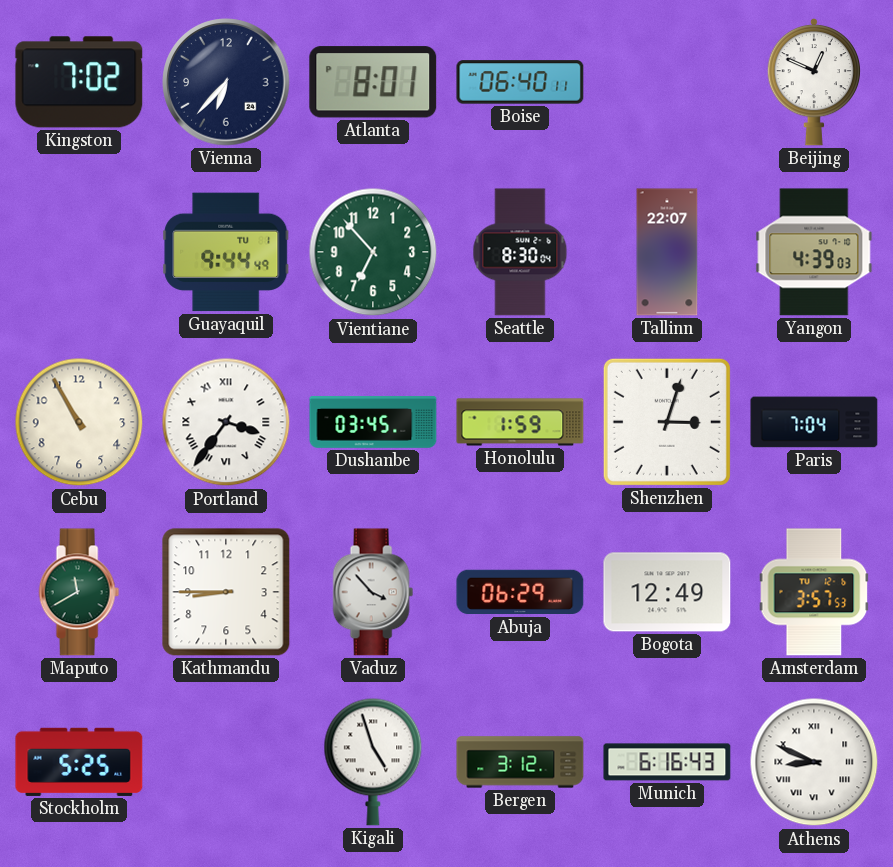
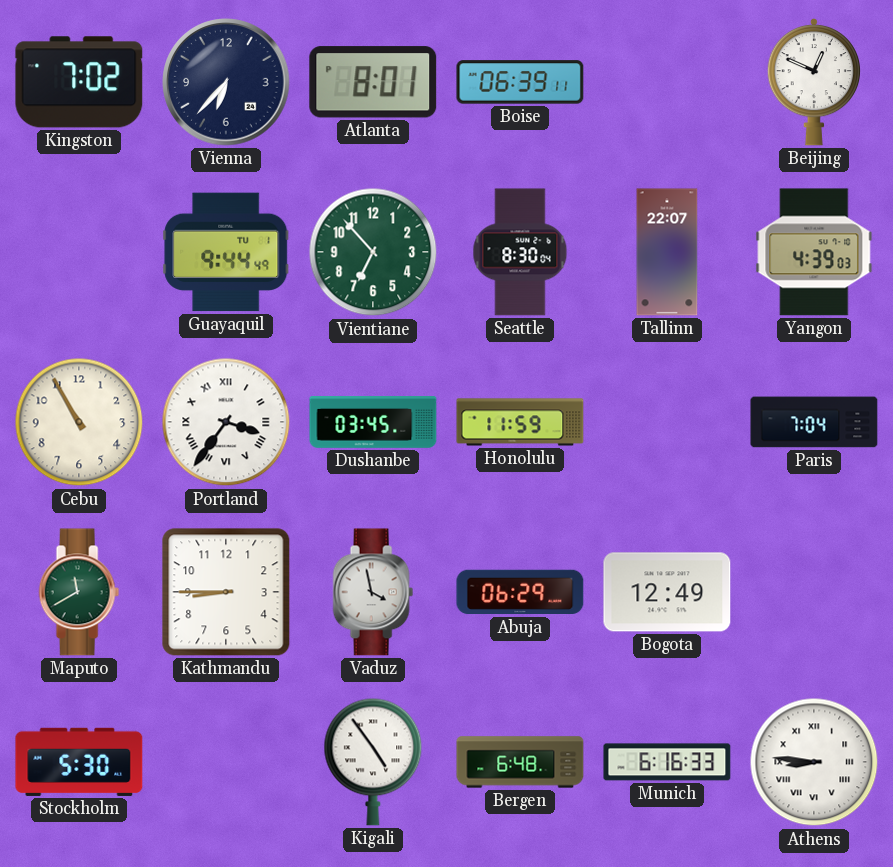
Boise: 06:40 -> 06:39
Honolulu: 1:59 -> 11:59
Shenzhen: 3:03 -> none
Vaduz: 3:53 -> 3:58
Amsterdam: 3:57 -> none
Stockholm: 5:25 -> 5:30
Kigali: 4:57 -> 4:54
Bergen: 3:12 -> 6:48
Munich: 6:16:43 -> 6:16:33
Athens: 8:49 -> 8:46
